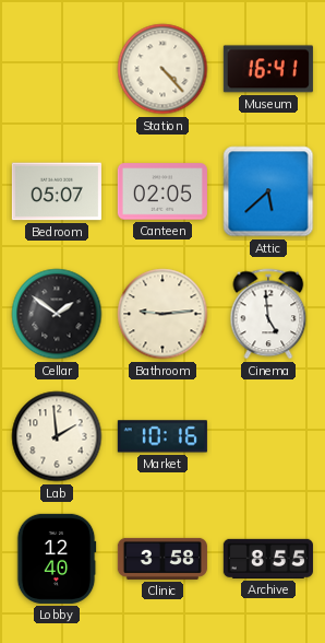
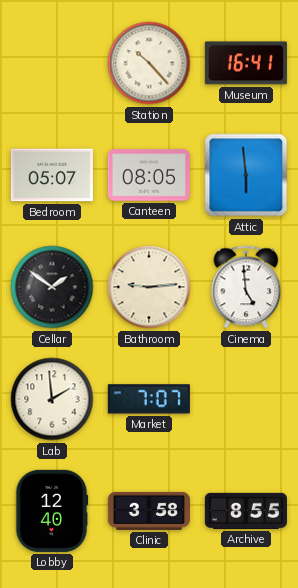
Station: 4:23 -> 10:23
Canteen: 02:05 -> 08:05
Attic: 5:38 -> 5:59
Market: 10:16 -> 7:07
